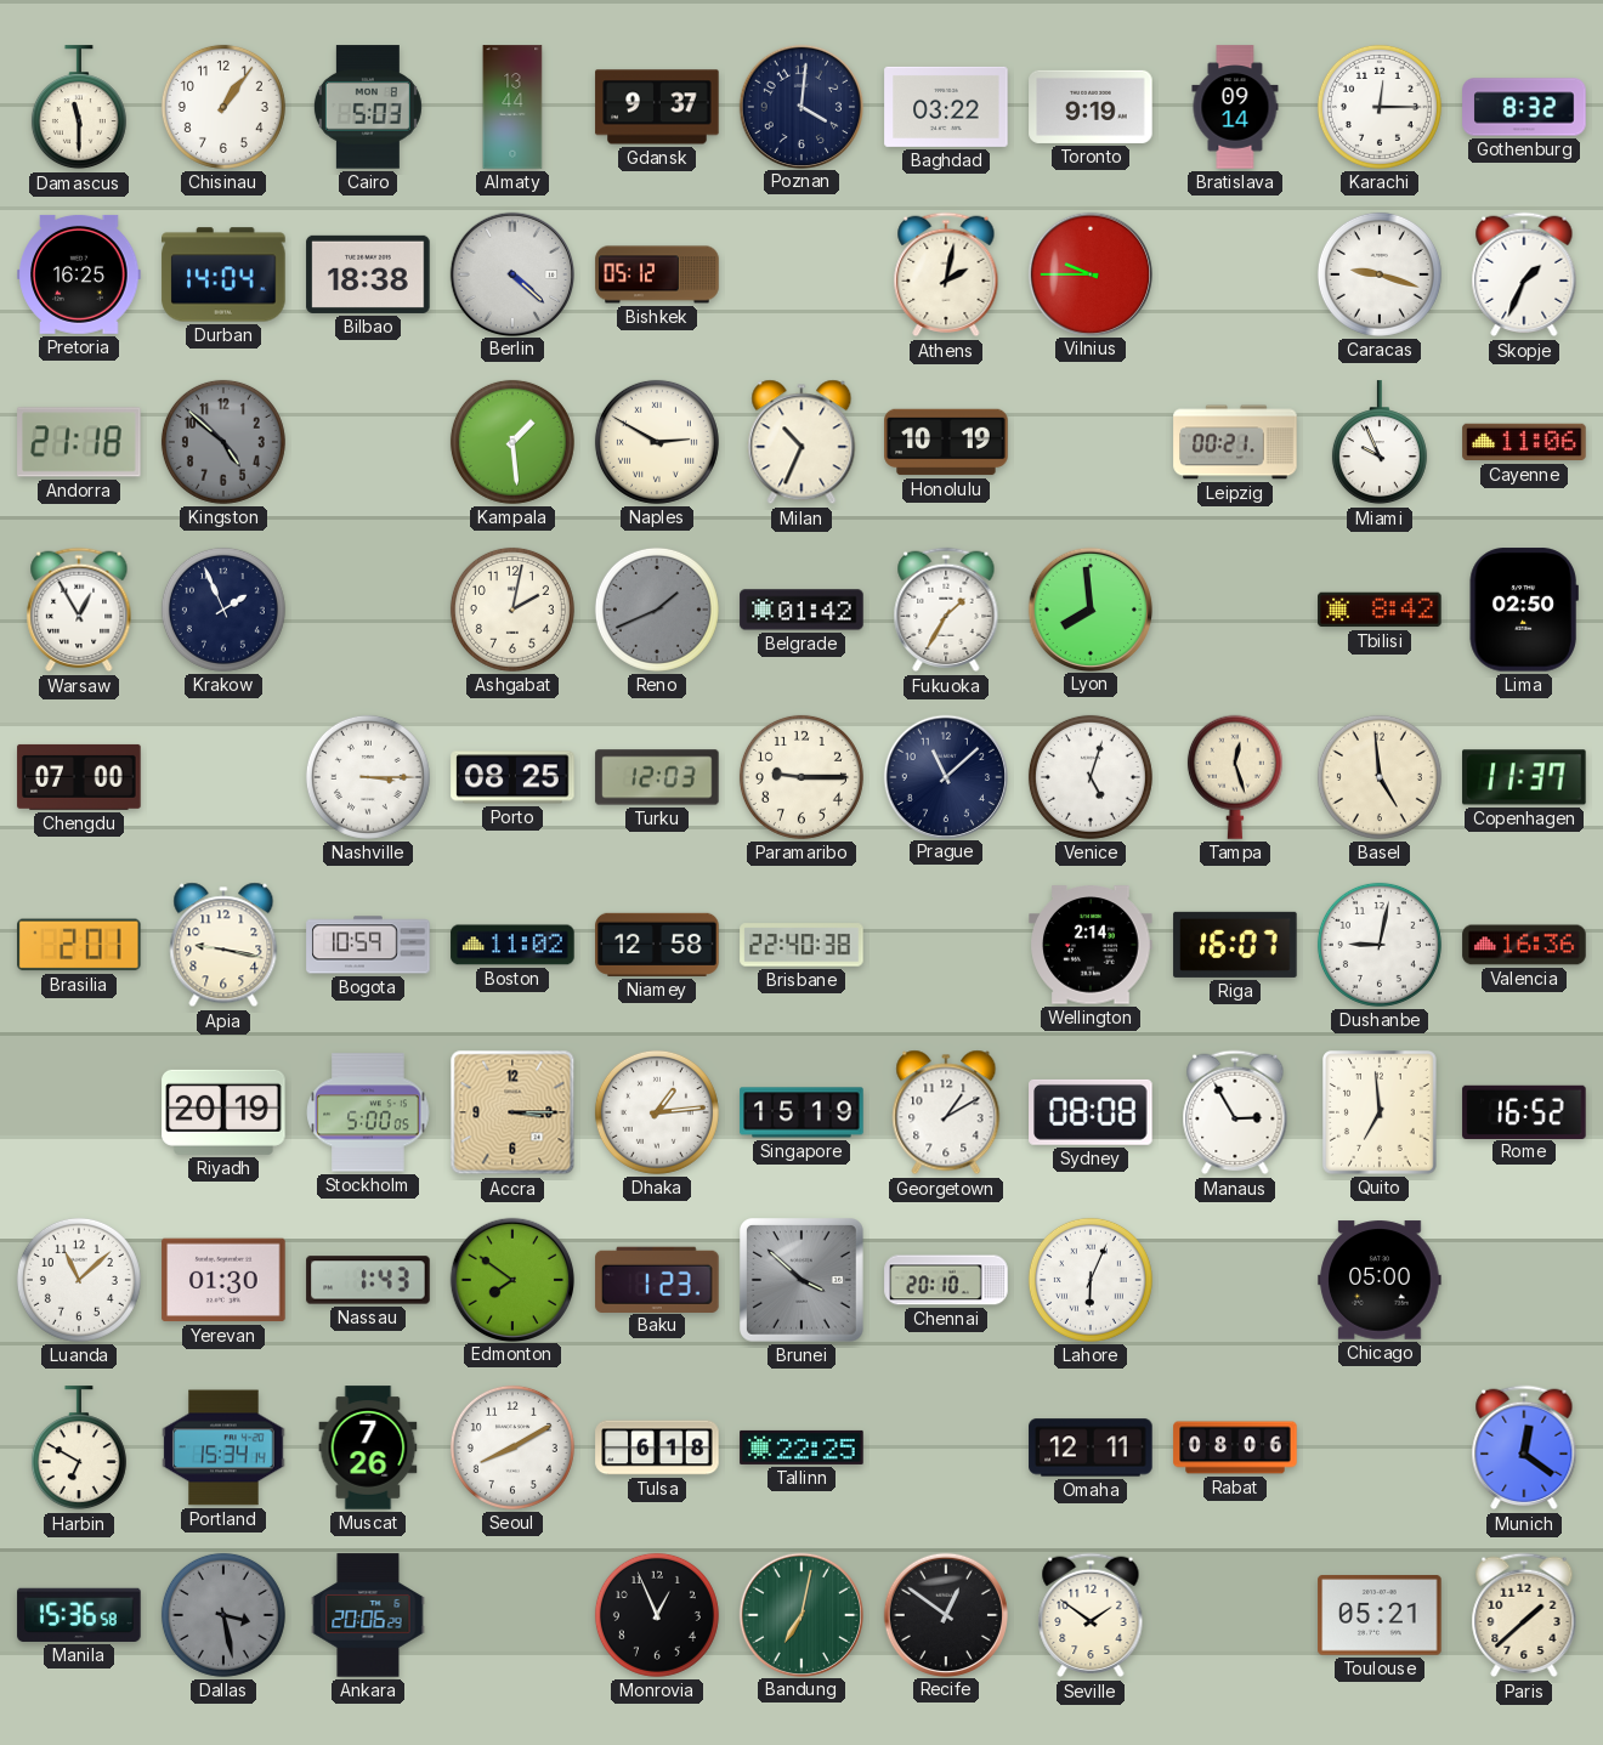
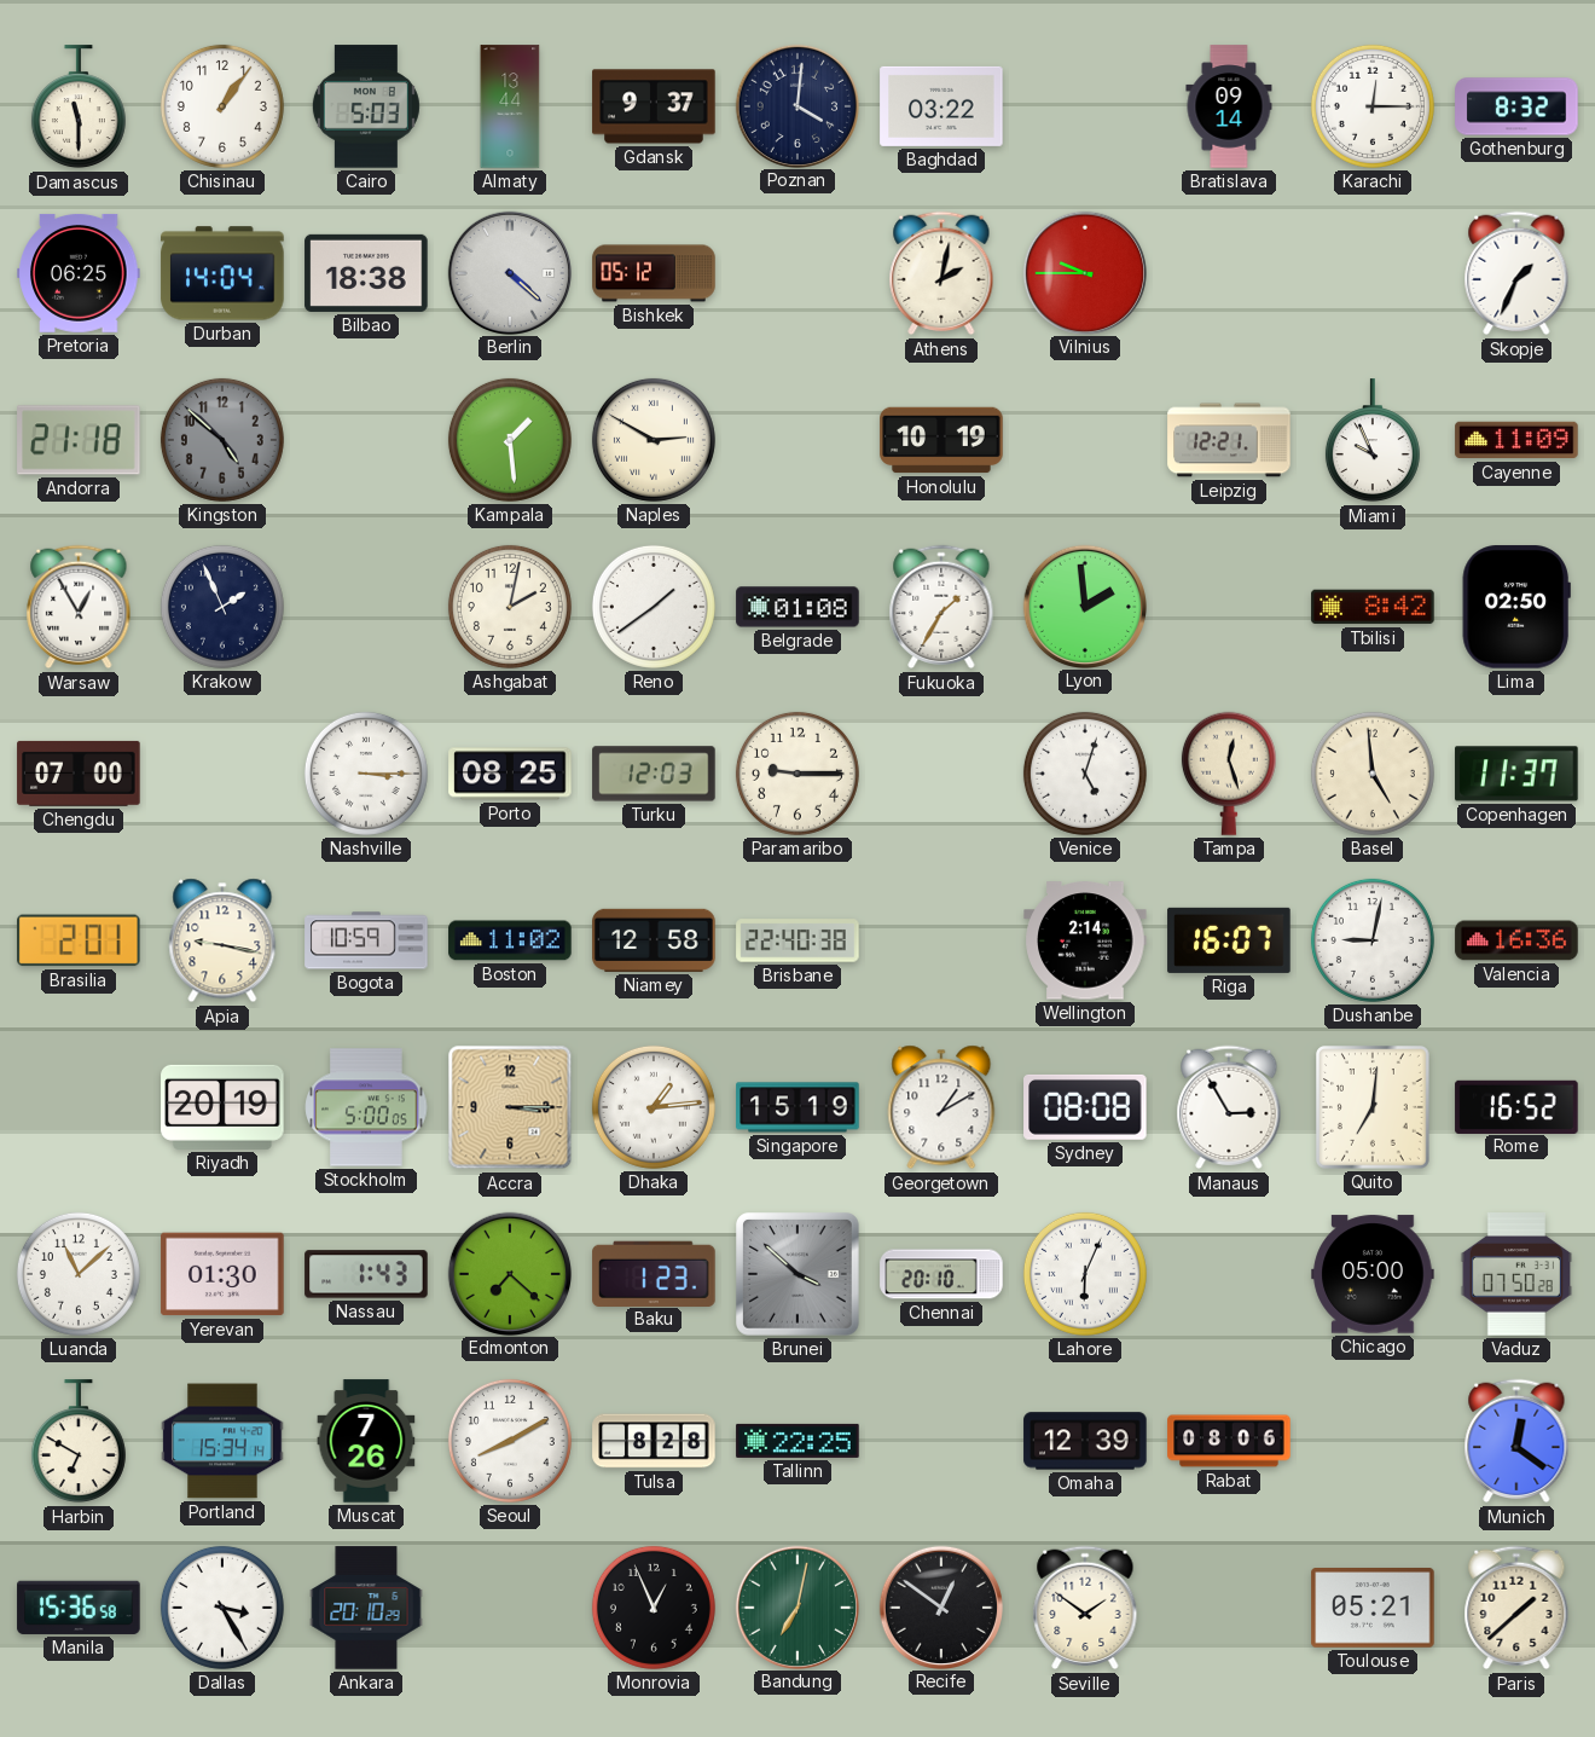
Toronto: 9:19 -> none
Pretoria: 16:25 -> 06:25
Caracas: 9:18 -> none
Milan: 10:34 -> none
Leipzig: 00:21 -> 12:21
Cayenne: 11:06 -> 11:09
Reno: 1:41 -> 1:39
Reno dial: grey -> white
Belgrade: 01:42 -> 01:08
Lyon: 7:59 -> 1:59
Prague: 11:08 -> none
Quito: 6:59 -> 7:01
Edmonton: 7:51 -> 7:22
Vaduz: none -> 07:50
Tulsa: 6:18 -> 8:28
Omaha: 12:11 -> 12:39
Dallas: 3:28 -> 3:25
Dallas dial: grey -> white
Ankara: 20:06 -> 20:10
